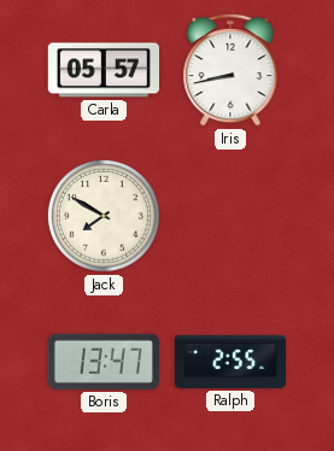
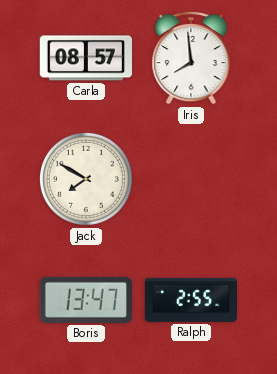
Carla: 05:57 -> 08:57
Iris: 8:43 -> 7:59
